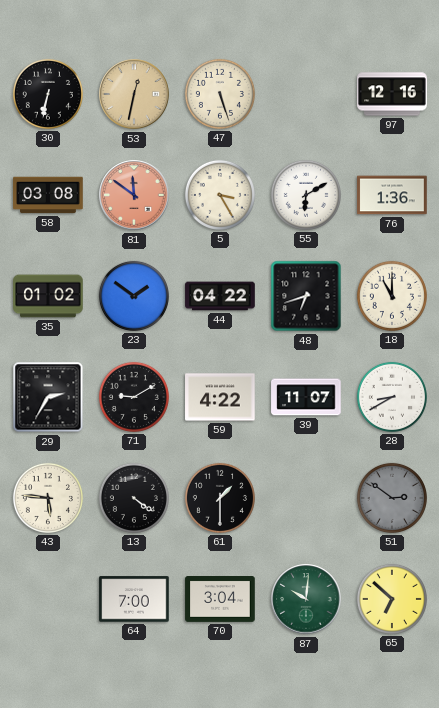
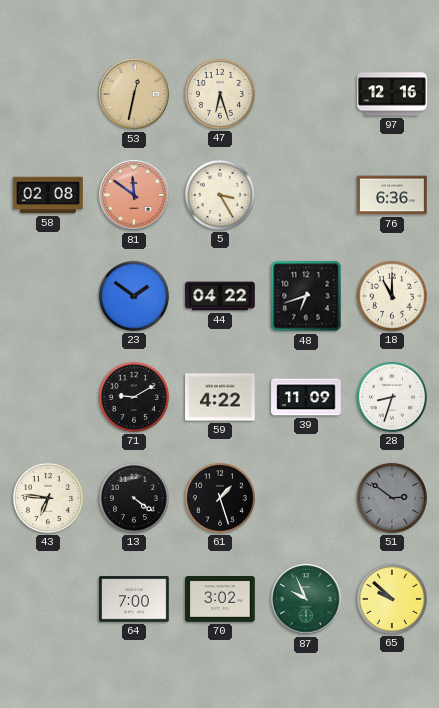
30: 6:32 -> none
47: 5:27 -> 6:27
58: 03:08 -> 02:08
55: 6:10 -> none
76: 1:36 -> 6:36
35: 01:02 -> none
29: 2:35 -> none
39: 11:07 -> 11:09
28: 8:40 -> 8:33
43: 5:46 -> 6:46
61: 1:30 -> 1:27
70: 3:04 -> 3:02
87: 10:01 -> 9:56
65: 6:52 -> 9:52
